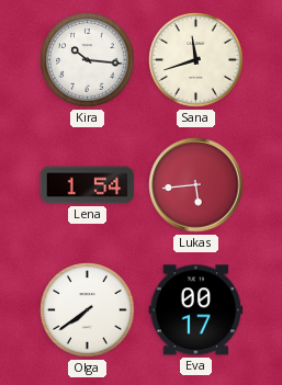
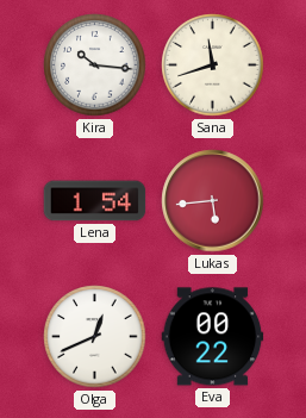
Olga: 7:39 -> 12:41
Eva: 00:17 -> 00:22
